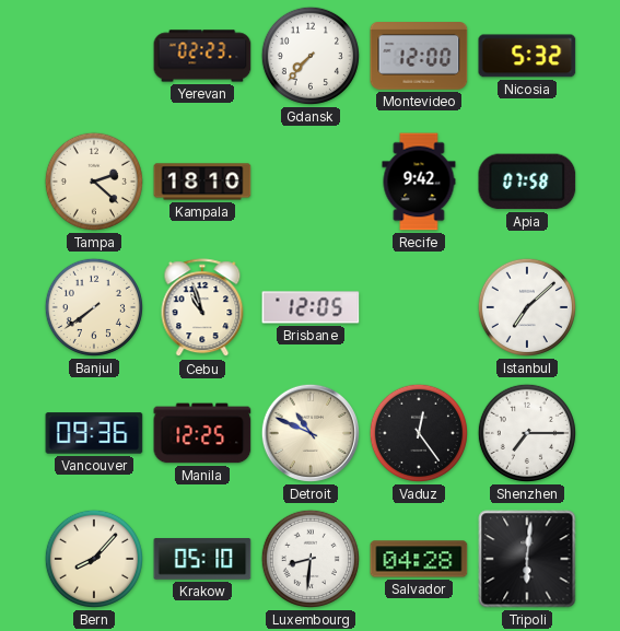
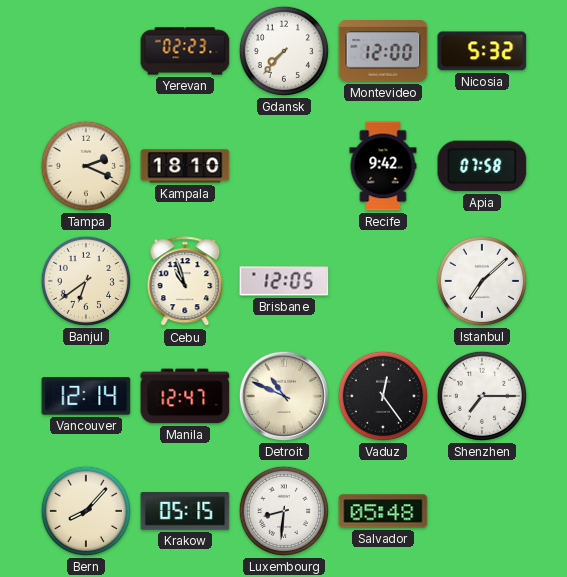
Tampa: 2:22 -> 2:19
Banjul: 7:39 -> 6:39
Vancouver: 09:36 -> 12:14
Manila: 12:25 -> 12:47
Krakow: 05:10 -> 05:15
Salvador: 04:28 -> 05:48
Tripoli: 6:01 -> none
